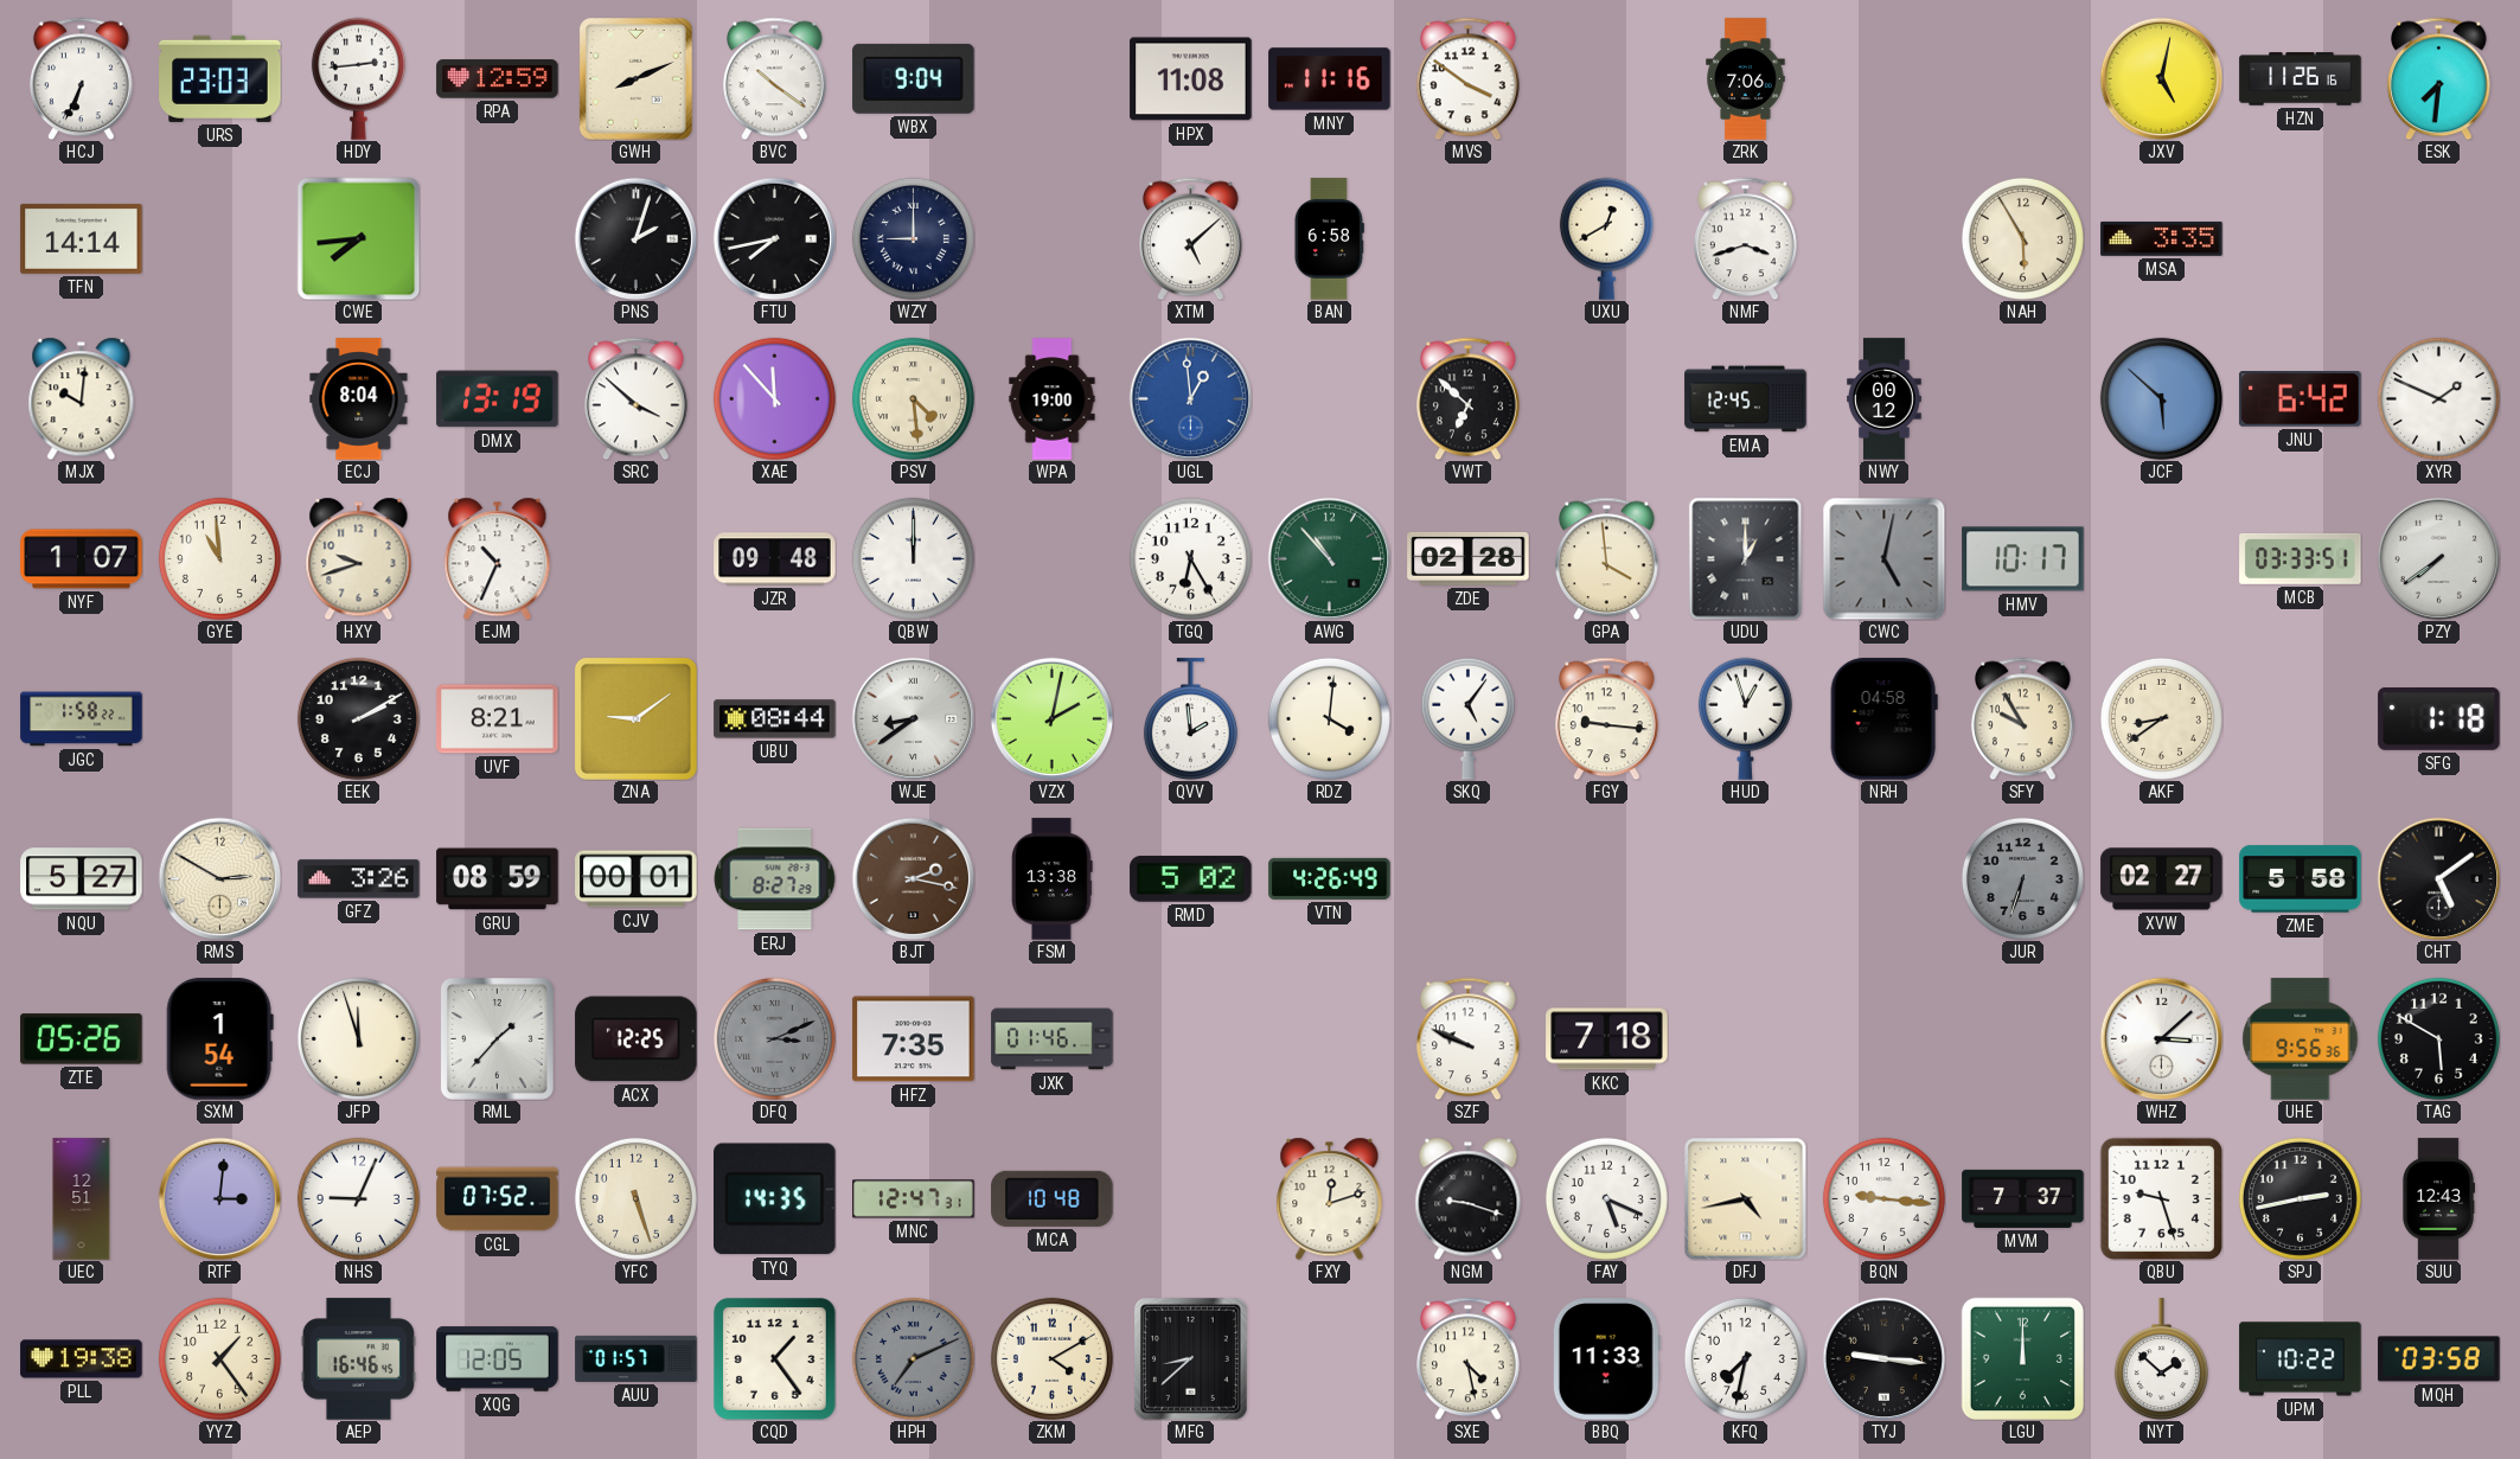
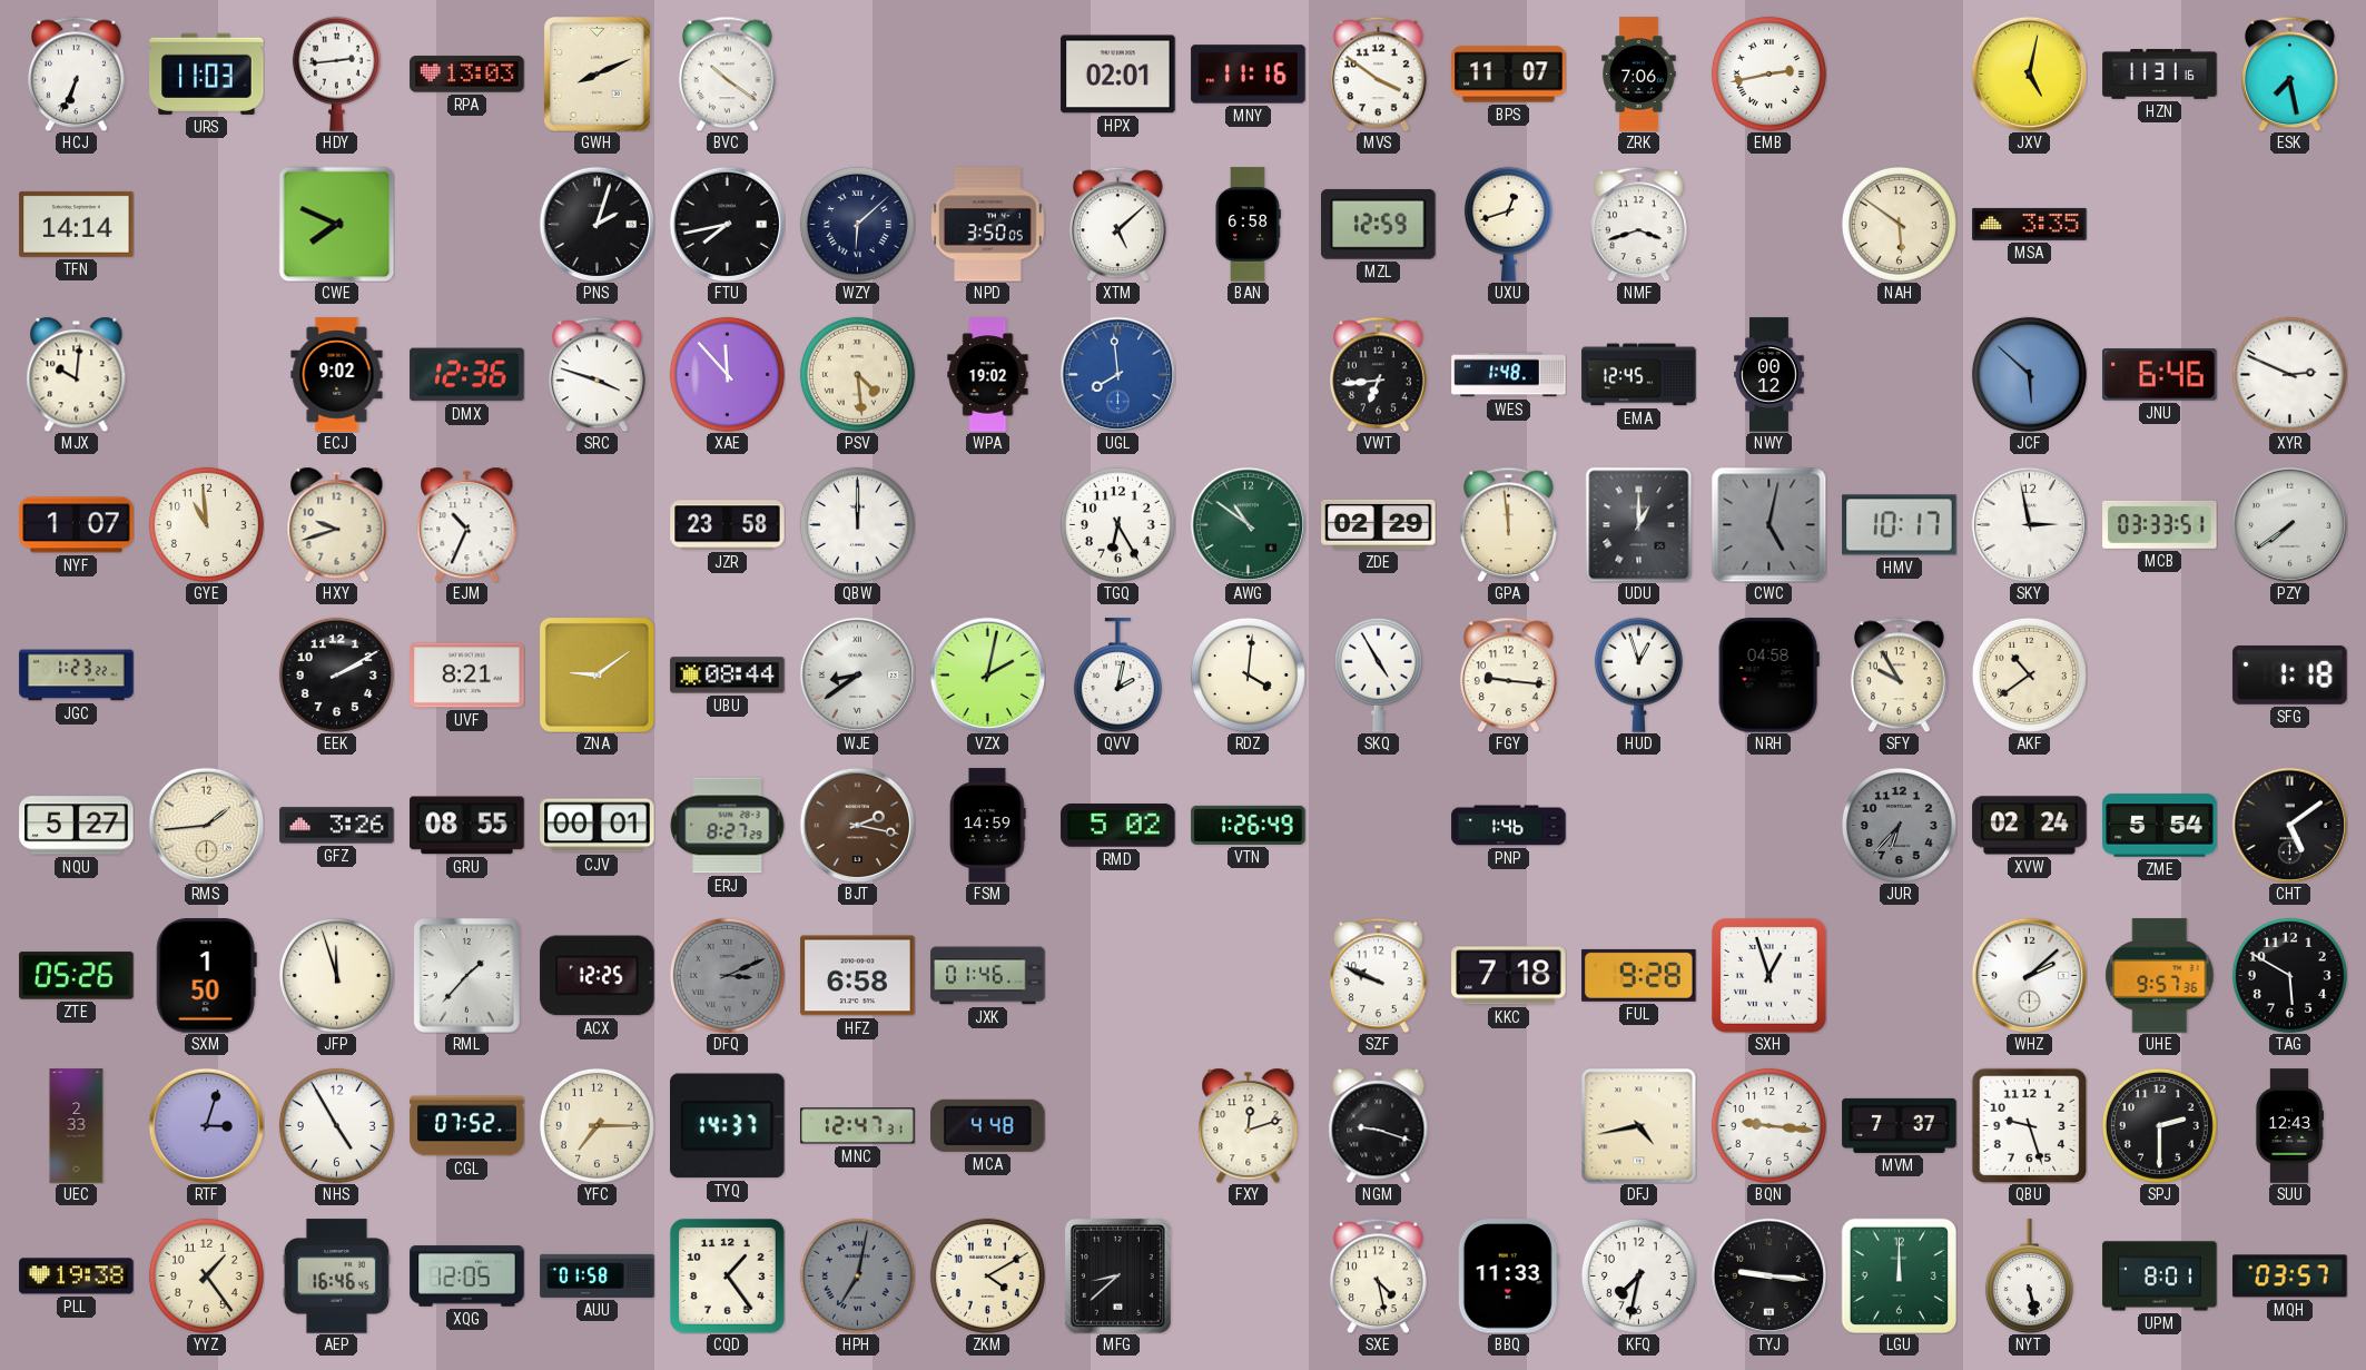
URS: 23:03 -> 11:03
RPA: 12:59 -> 13:03
WBX: 9:04 -> none
HPX: 11:08 -> 02:01
BPS: none -> 11:07
EMB: none -> 2:43
HZN: 11:26 -> 11:31
ESK: 7:31 -> 7:28
CWE: 7:44 -> 7:49
WZY: 9:00 -> 6:08
NPD: none -> 3:50
MZL: none -> 12:59
UXU: 12:40 -> 12:42
NAH: 5:55 -> 5:51
ECJ: 8:04 -> 9:02
DMX: 13:19 -> 12:36
SRC: 3:52 -> 3:48
WPA: 19:00 -> 19:02
UGL: 12:59 -> 7:59
VWT: 6:52 -> 6:44
WES: none -> 1:48
JNU: 6:42 -> 6:46
XYR: 1:49 -> 2:49
JZR: 09:48 -> 23:58
AWG: 10:53 -> 10:51
ZDE: 02:28 -> 02:29
GPA: 3:59 -> 11:59
SKY: none -> 2:58
JGC: 1:58 -> 1:23
QVV: 1:59 -> 2:02
SKQ: 5:06 -> 4:55
AKF: 8:39 -> 10:39
RMS: 2:50 -> 1:44
GRU: 08:59 -> 08:55
FSM: 13:38 -> 14:59
VTN: 4:26 -> 1:26
PNP: none -> 1:46
JUR: 6:33 -> 6:37
XVW: 02:27 -> 02:24
ZME: 5:58 -> 5:54
SXM: 1:54 -> 1:50
HFZ: 7:35 -> 6:58
FUL: none -> 9:28
SXH: none -> 12:57
WHZ: 3:08 -> 2:08
UHE: 9:56 -> 9:57
UEC: 12:51 -> 2:33
RTF: 3:01 -> 3:03
NHS: 9:04 -> 4:55
YFC: 5:27 -> 7:15
TYQ: 14:35 -> 14:37
MCA: 10:48 -> 4:48
FAY: 5:19 -> none
SPJ: 2:43 -> 2:30
AUU: 01:57 -> 01:58
HPH: 7:11 -> 7:02
NYT: 1:52 -> 5:28
UPM: 10:22 -> 8:01
MQH: 03:58 -> 03:57
